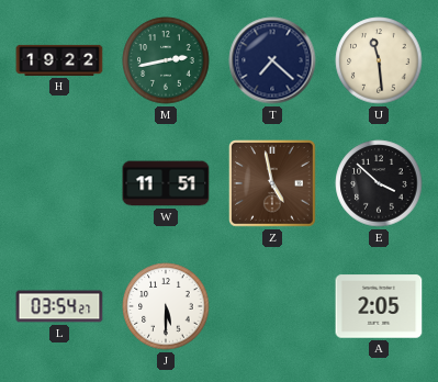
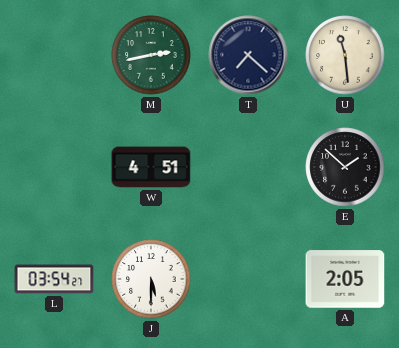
H: 19:22 -> none
W: 11:51 -> 4:51
Z: 4:58 -> none
E: 3:52 -> 1:52
